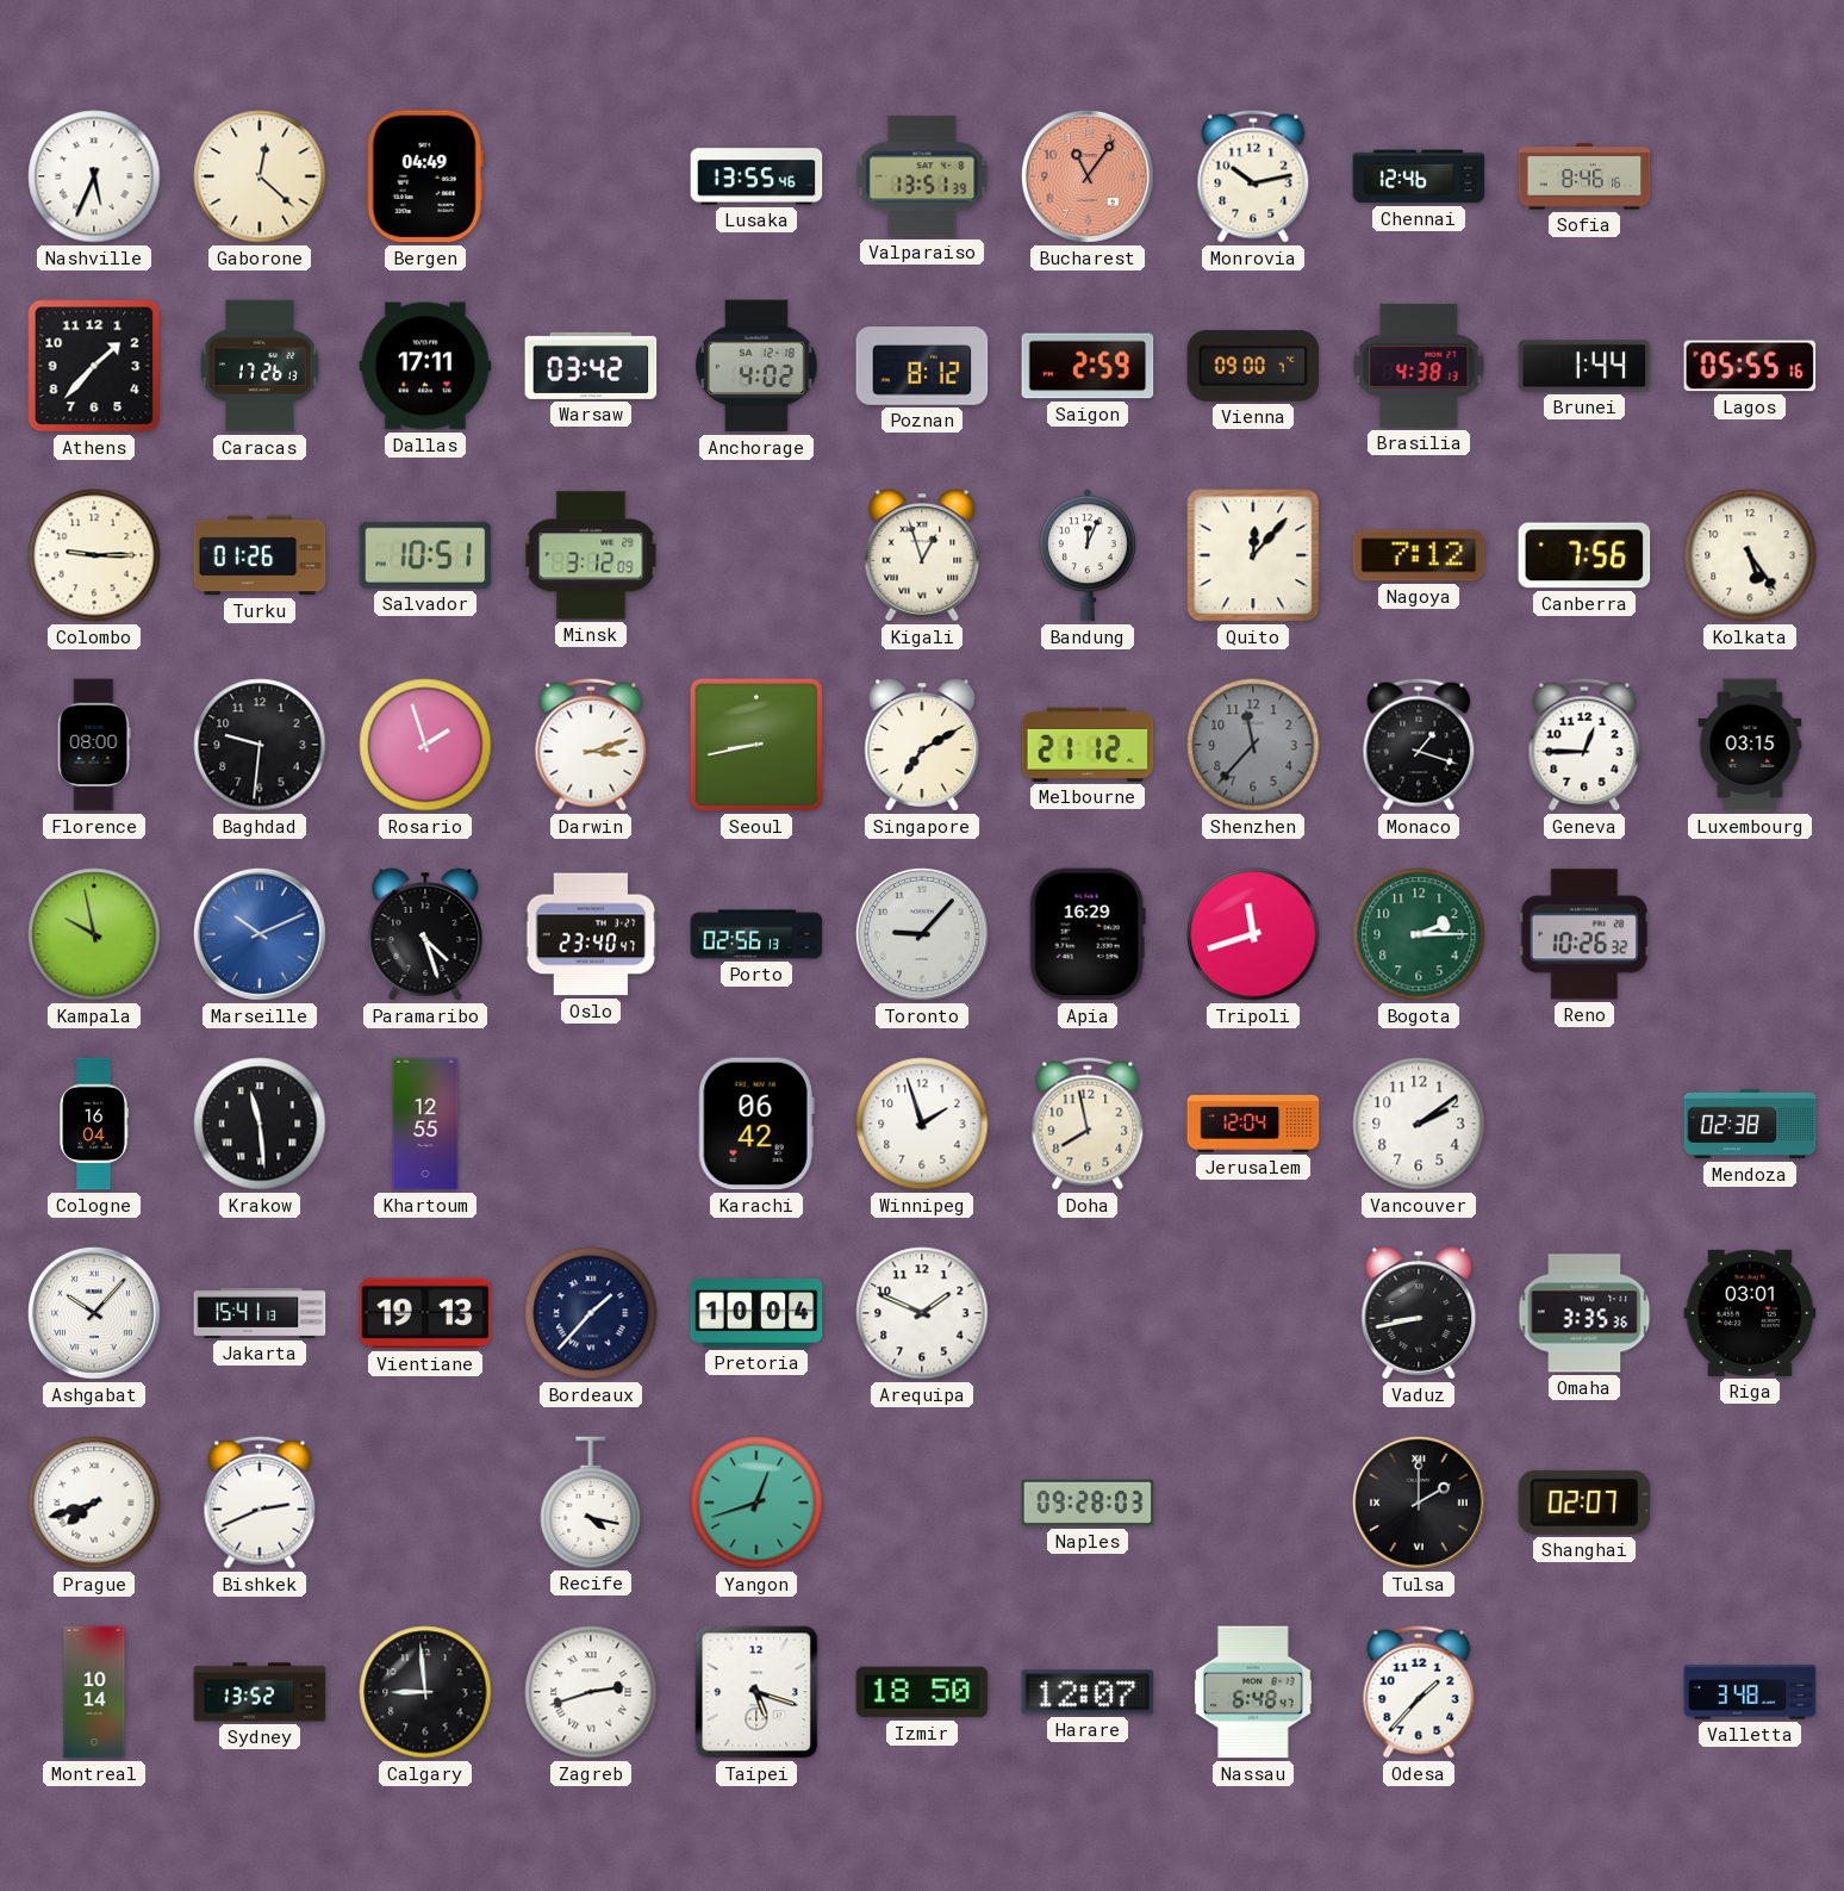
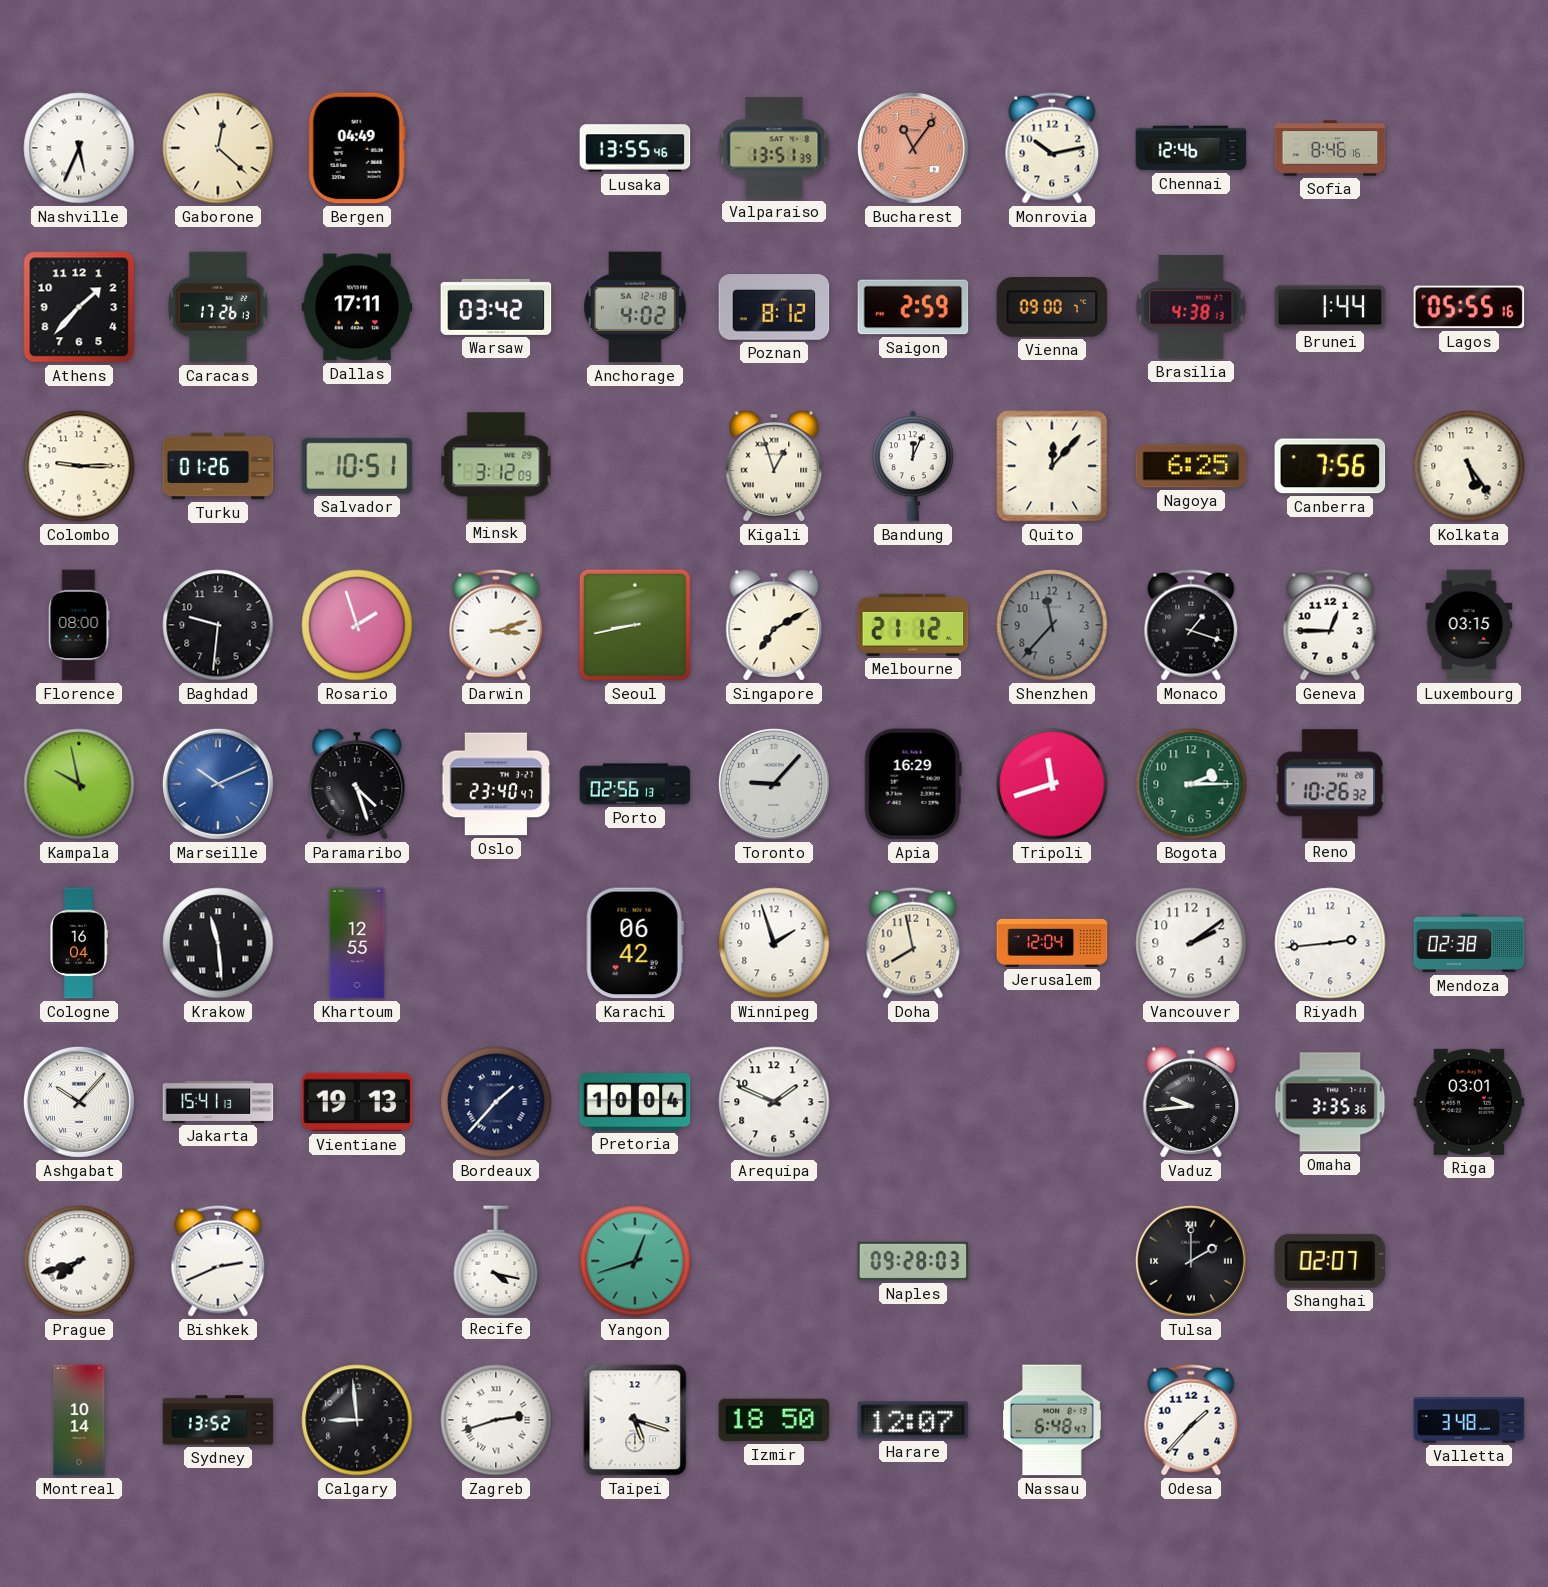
Nagoya: 7:12 -> 6:25
Riyadh: none -> 2:44
Vaduz: 8:43 -> 9:44
